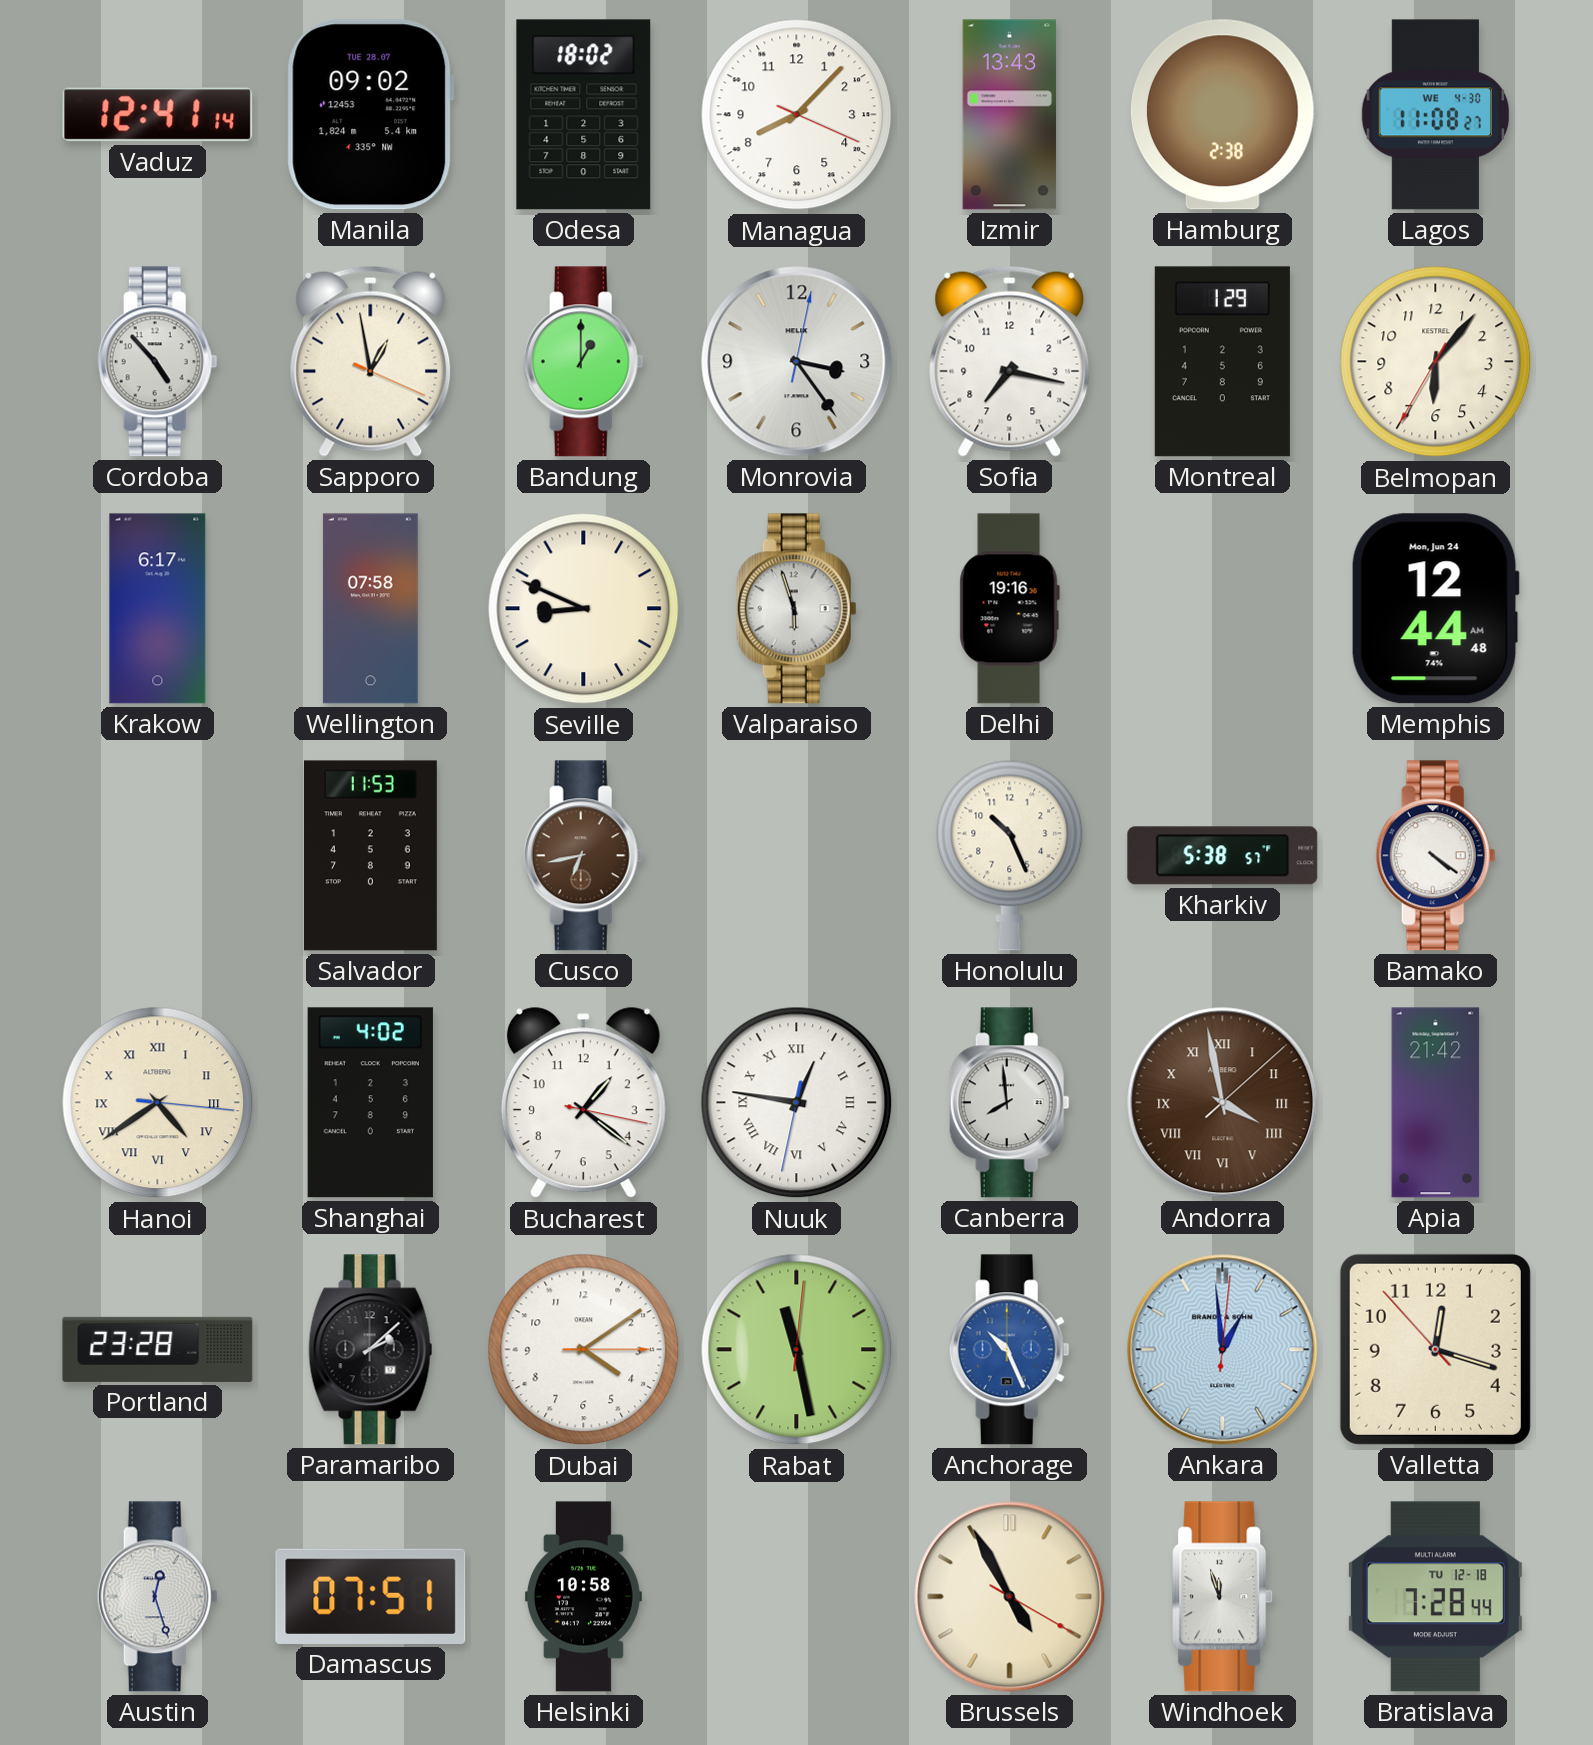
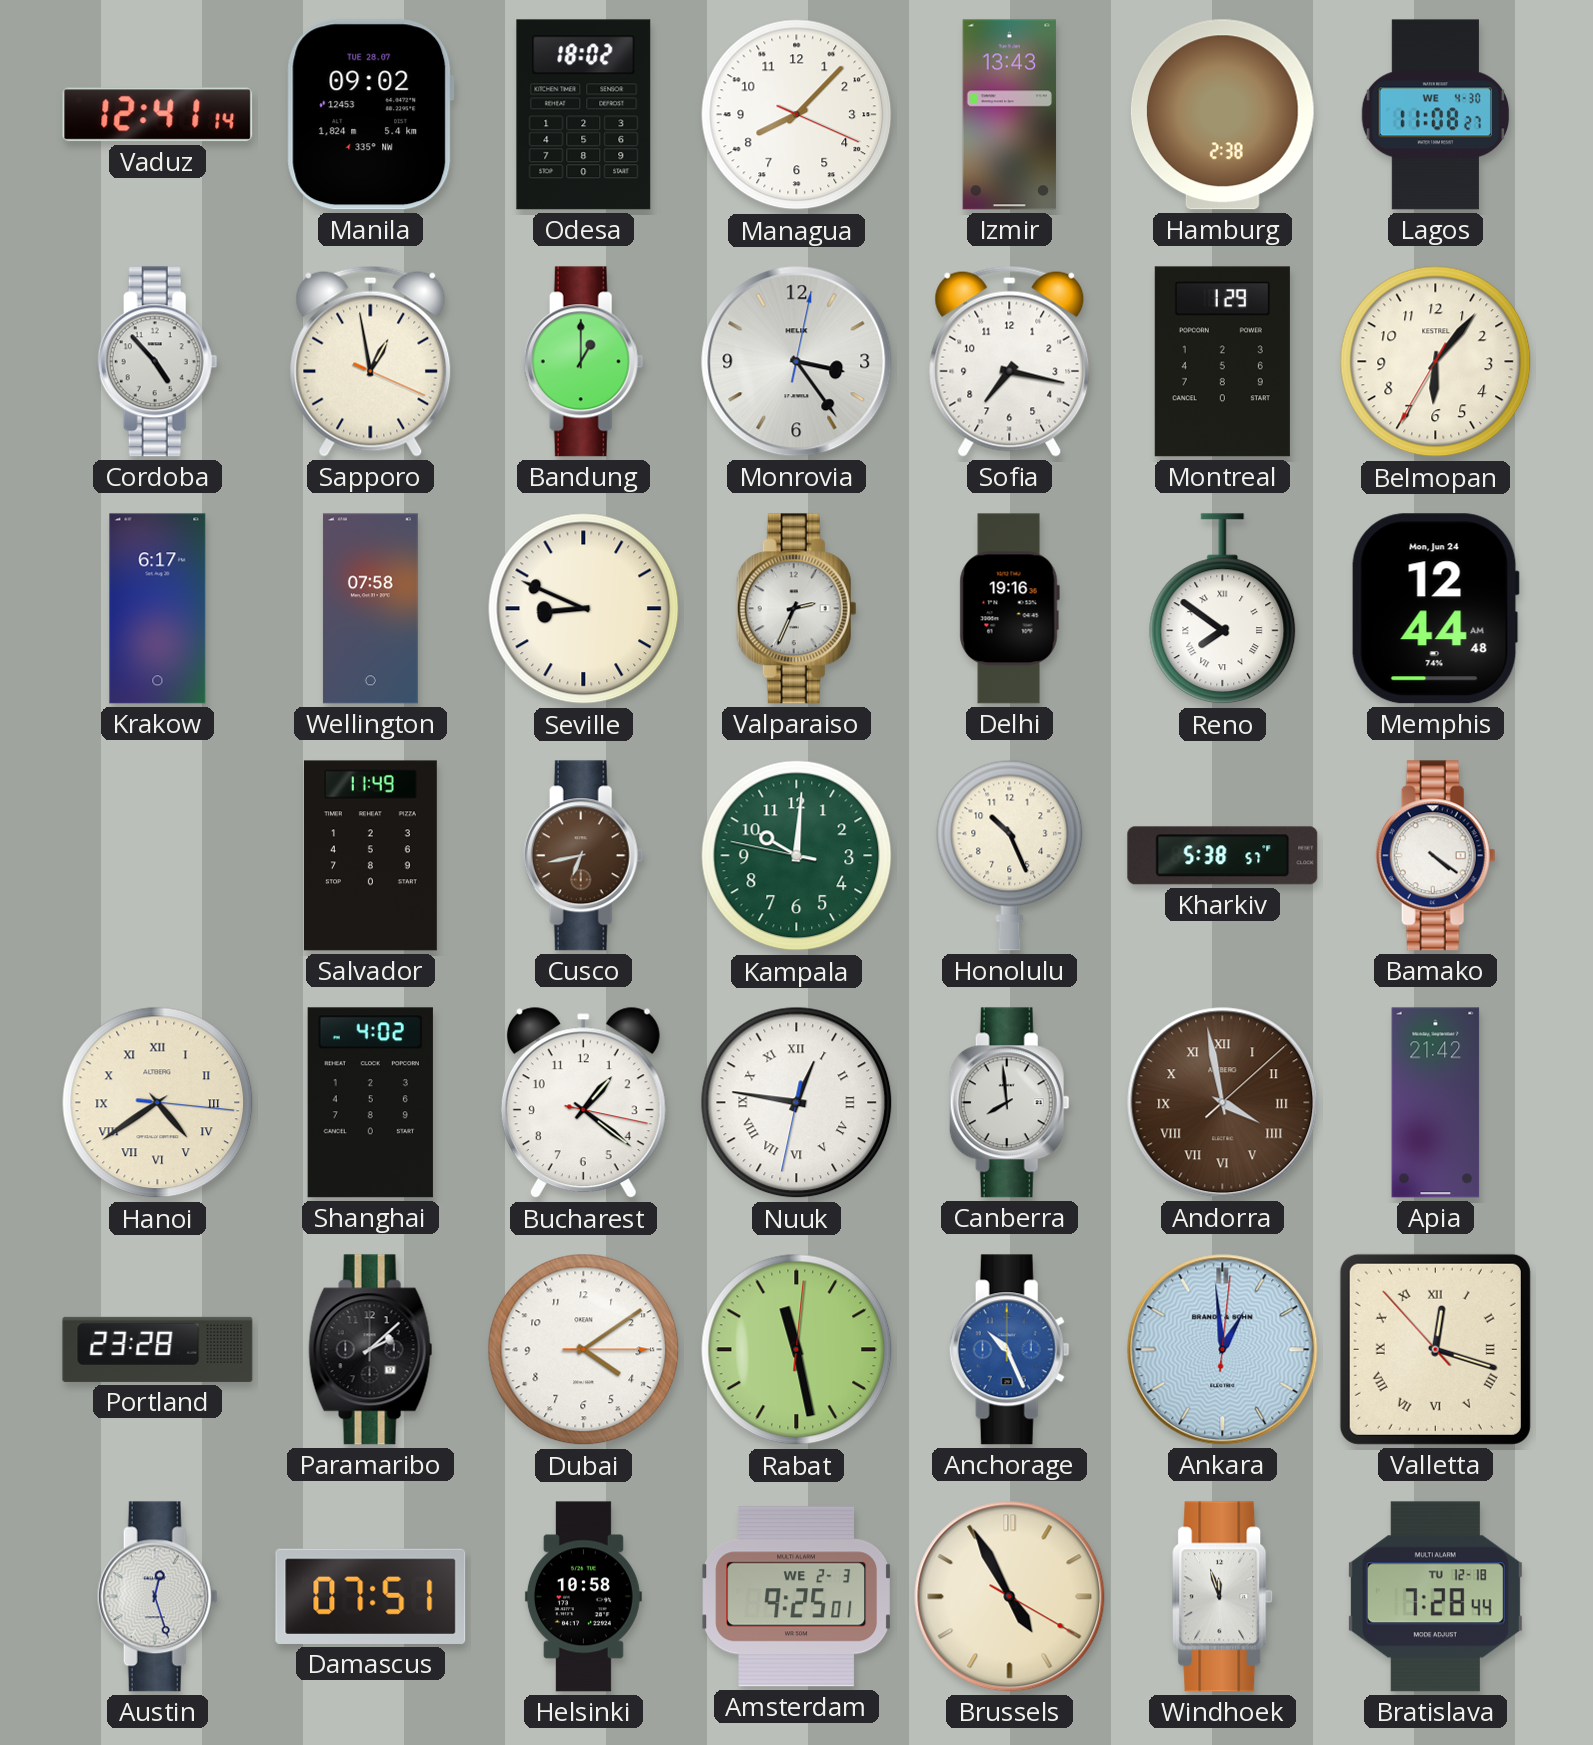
Valparaiso: 5:57 -> 2:34
Reno: none -> 7:51
Salvador: 11:53 -> 11:49
Kampala: none -> 10:00
Valletta numerals: Arabic -> Roman
Amsterdam: none -> 9:25
